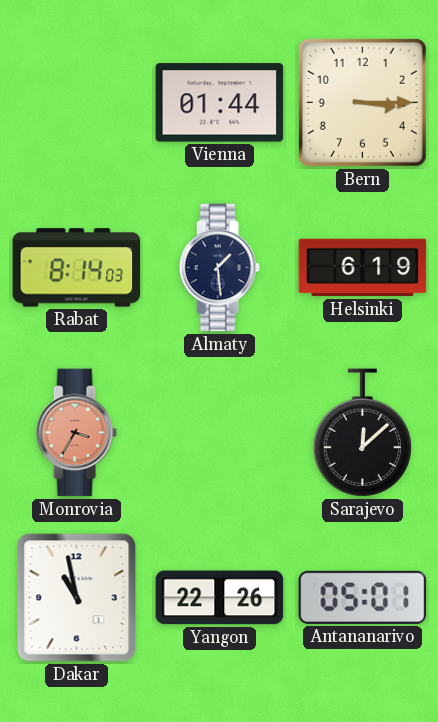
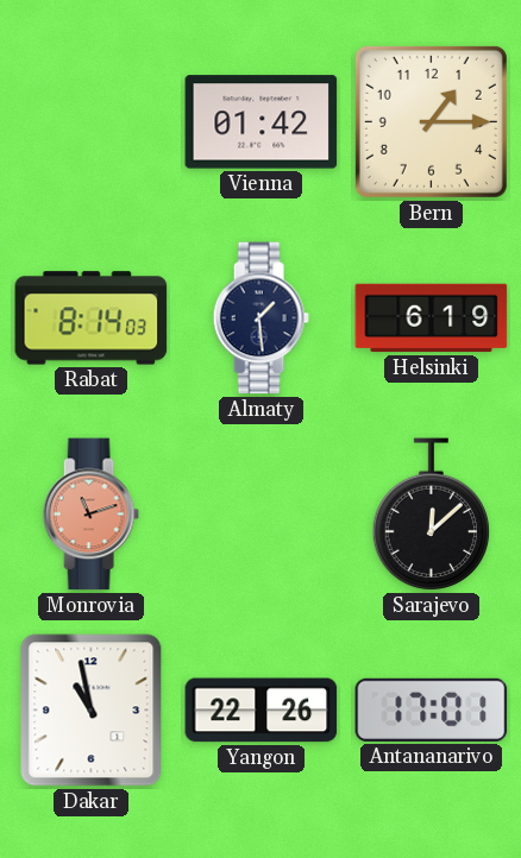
Vienna: 01:44 -> 01:42
Bern: 3:15 -> 1:15
Monrovia: 3:35 -> 11:12
Antananarivo: 05:01 -> 17:01
